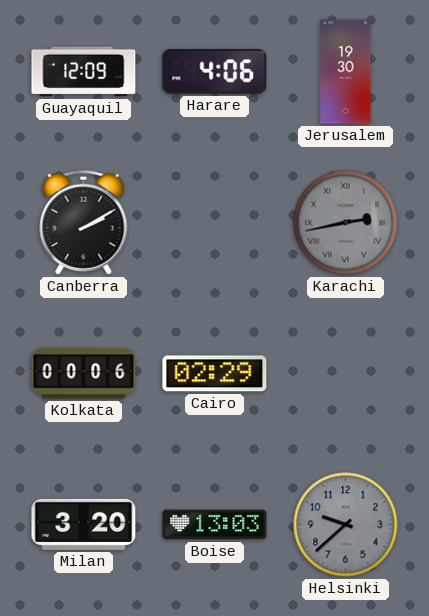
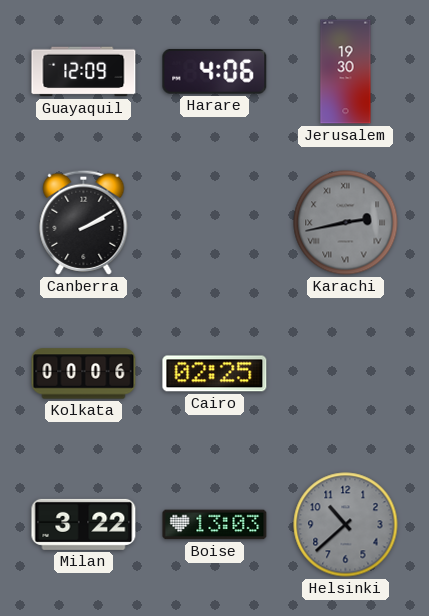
Cairo: 02:29 -> 02:25
Milan: 3:20 -> 3:22
Helsinki: 9:38 -> 10:38
